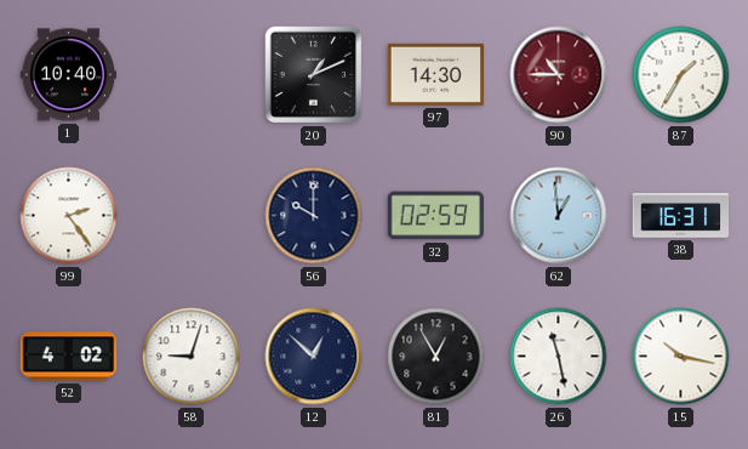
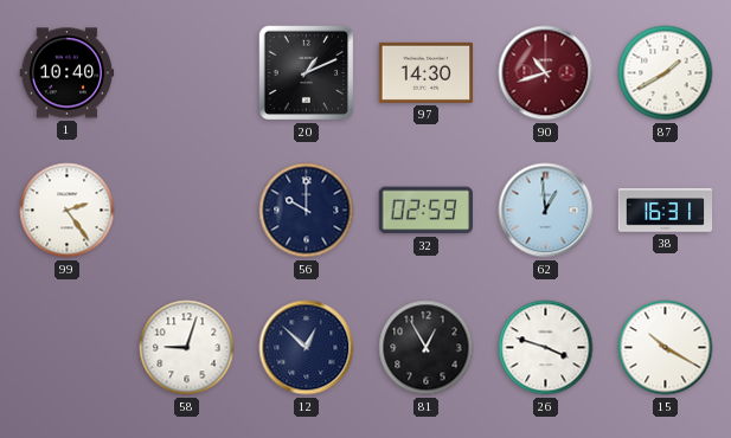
90: 10:45 -> 10:42
87: 1:35 -> 1:40
52: 4:02 -> none
26: 11:28 -> 3:48
15: 10:17 -> 10:20
